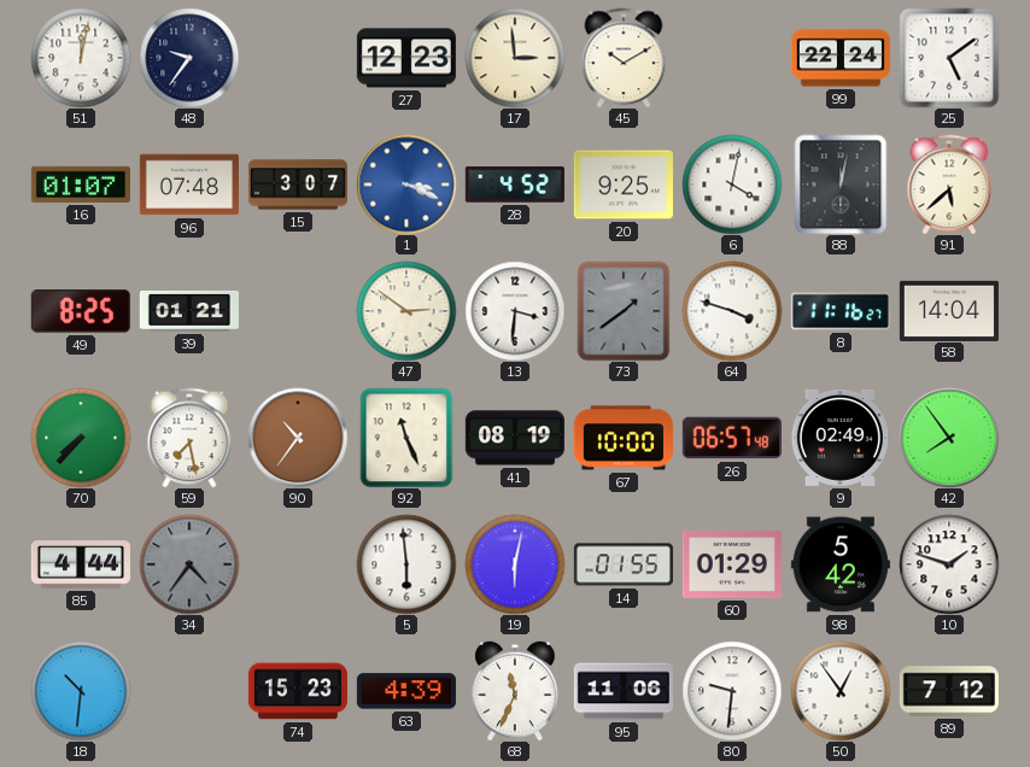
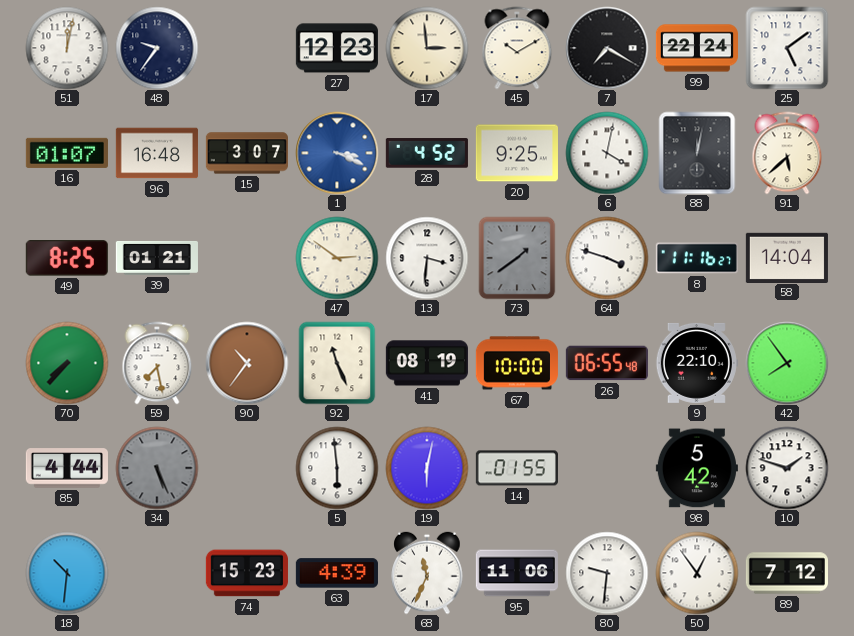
7: none -> 7:20
96: 07:48 -> 16:48
26: 06:57 -> 06:55
9: 02:49 -> 22:10
34: 4:36 -> 5:26
60: 01:29 -> none
